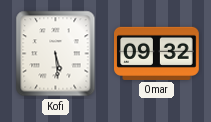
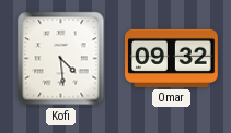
Kofi: 5:29 -> 4:29
